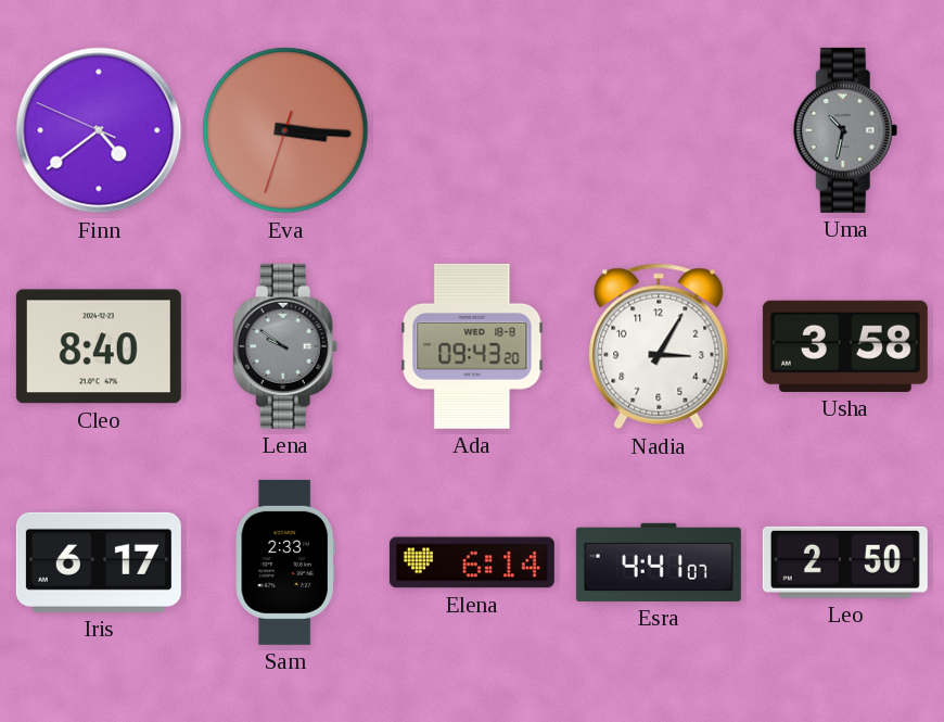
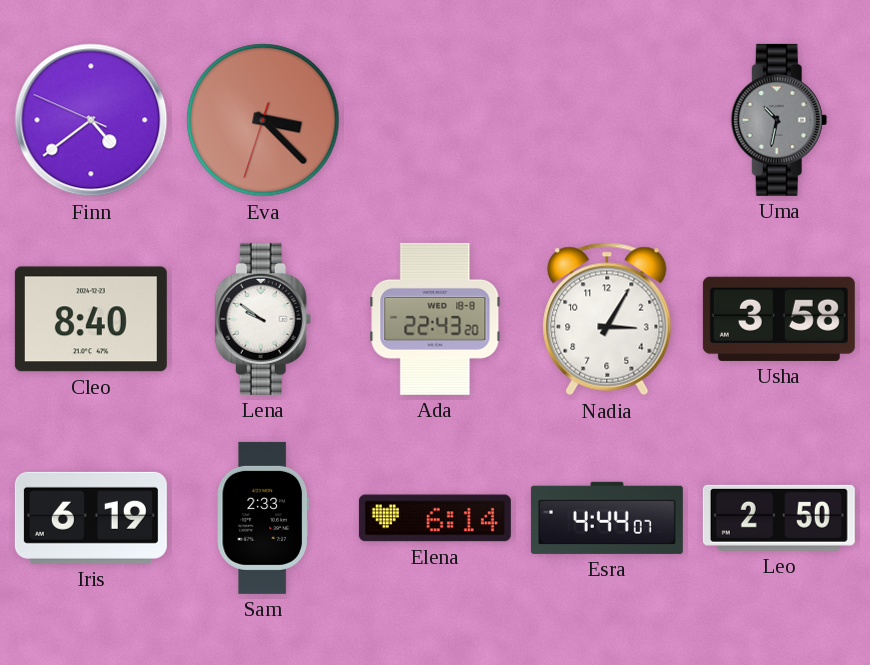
Eva: 3:15 -> 3:22
Lena dial: grey -> white
Ada: 09:43 -> 22:43
Iris: 6:17 -> 6:19
Esra: 4:41 -> 4:44
